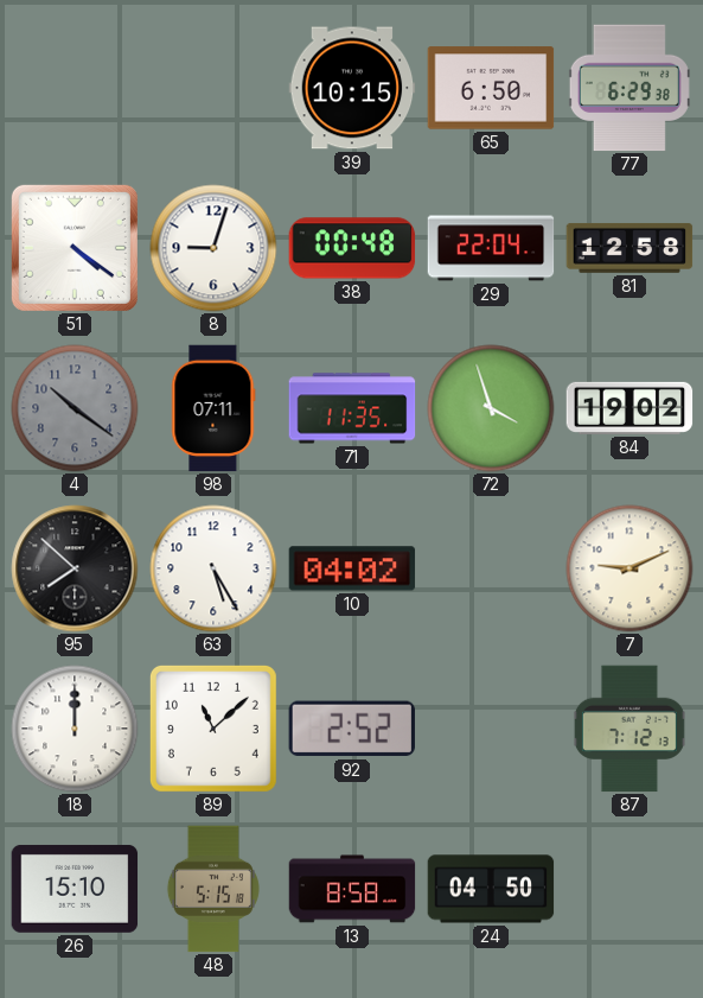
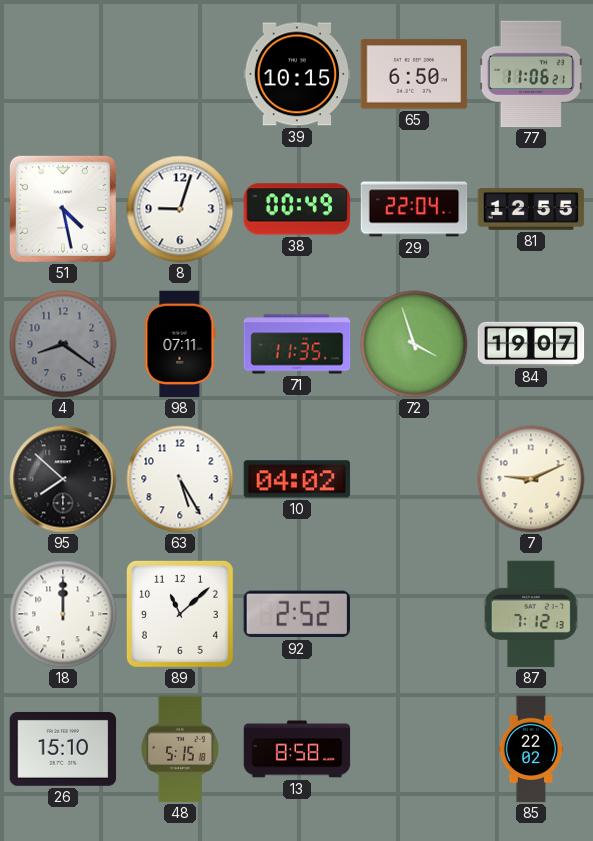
77: 6:29 -> 11:06
51: 4:21 -> 4:28
38: 00:48 -> 00:49
81: 12:58 -> 12:55
4: 10:21 -> 8:21
84: 19:02 -> 19:07
24: 04:50 -> none
85: none -> 22:02
